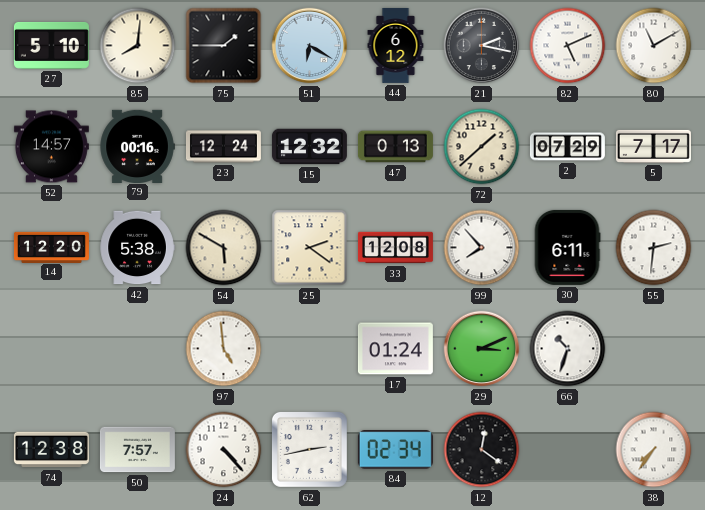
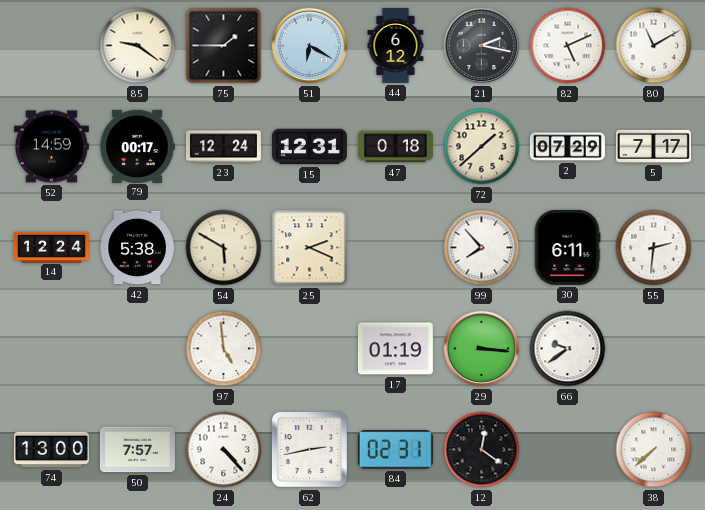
27: 5:10 -> none
85: 8:01 -> 9:21
52: 14:57 -> 14:59
79: 00:16 -> 00:17
15: 12:32 -> 12:31
47: 0:13 -> 0:18
14: 12:20 -> 12:24
25: 2:21 -> 2:19
33: 12:08 -> none
17: 01:24 -> 01:19
29: 3:11 -> 3:16
66: 10:33 -> 9:39
74: 12:38 -> 13:00
84: 02:34 -> 02:31
38: 7:36 -> 7:38
